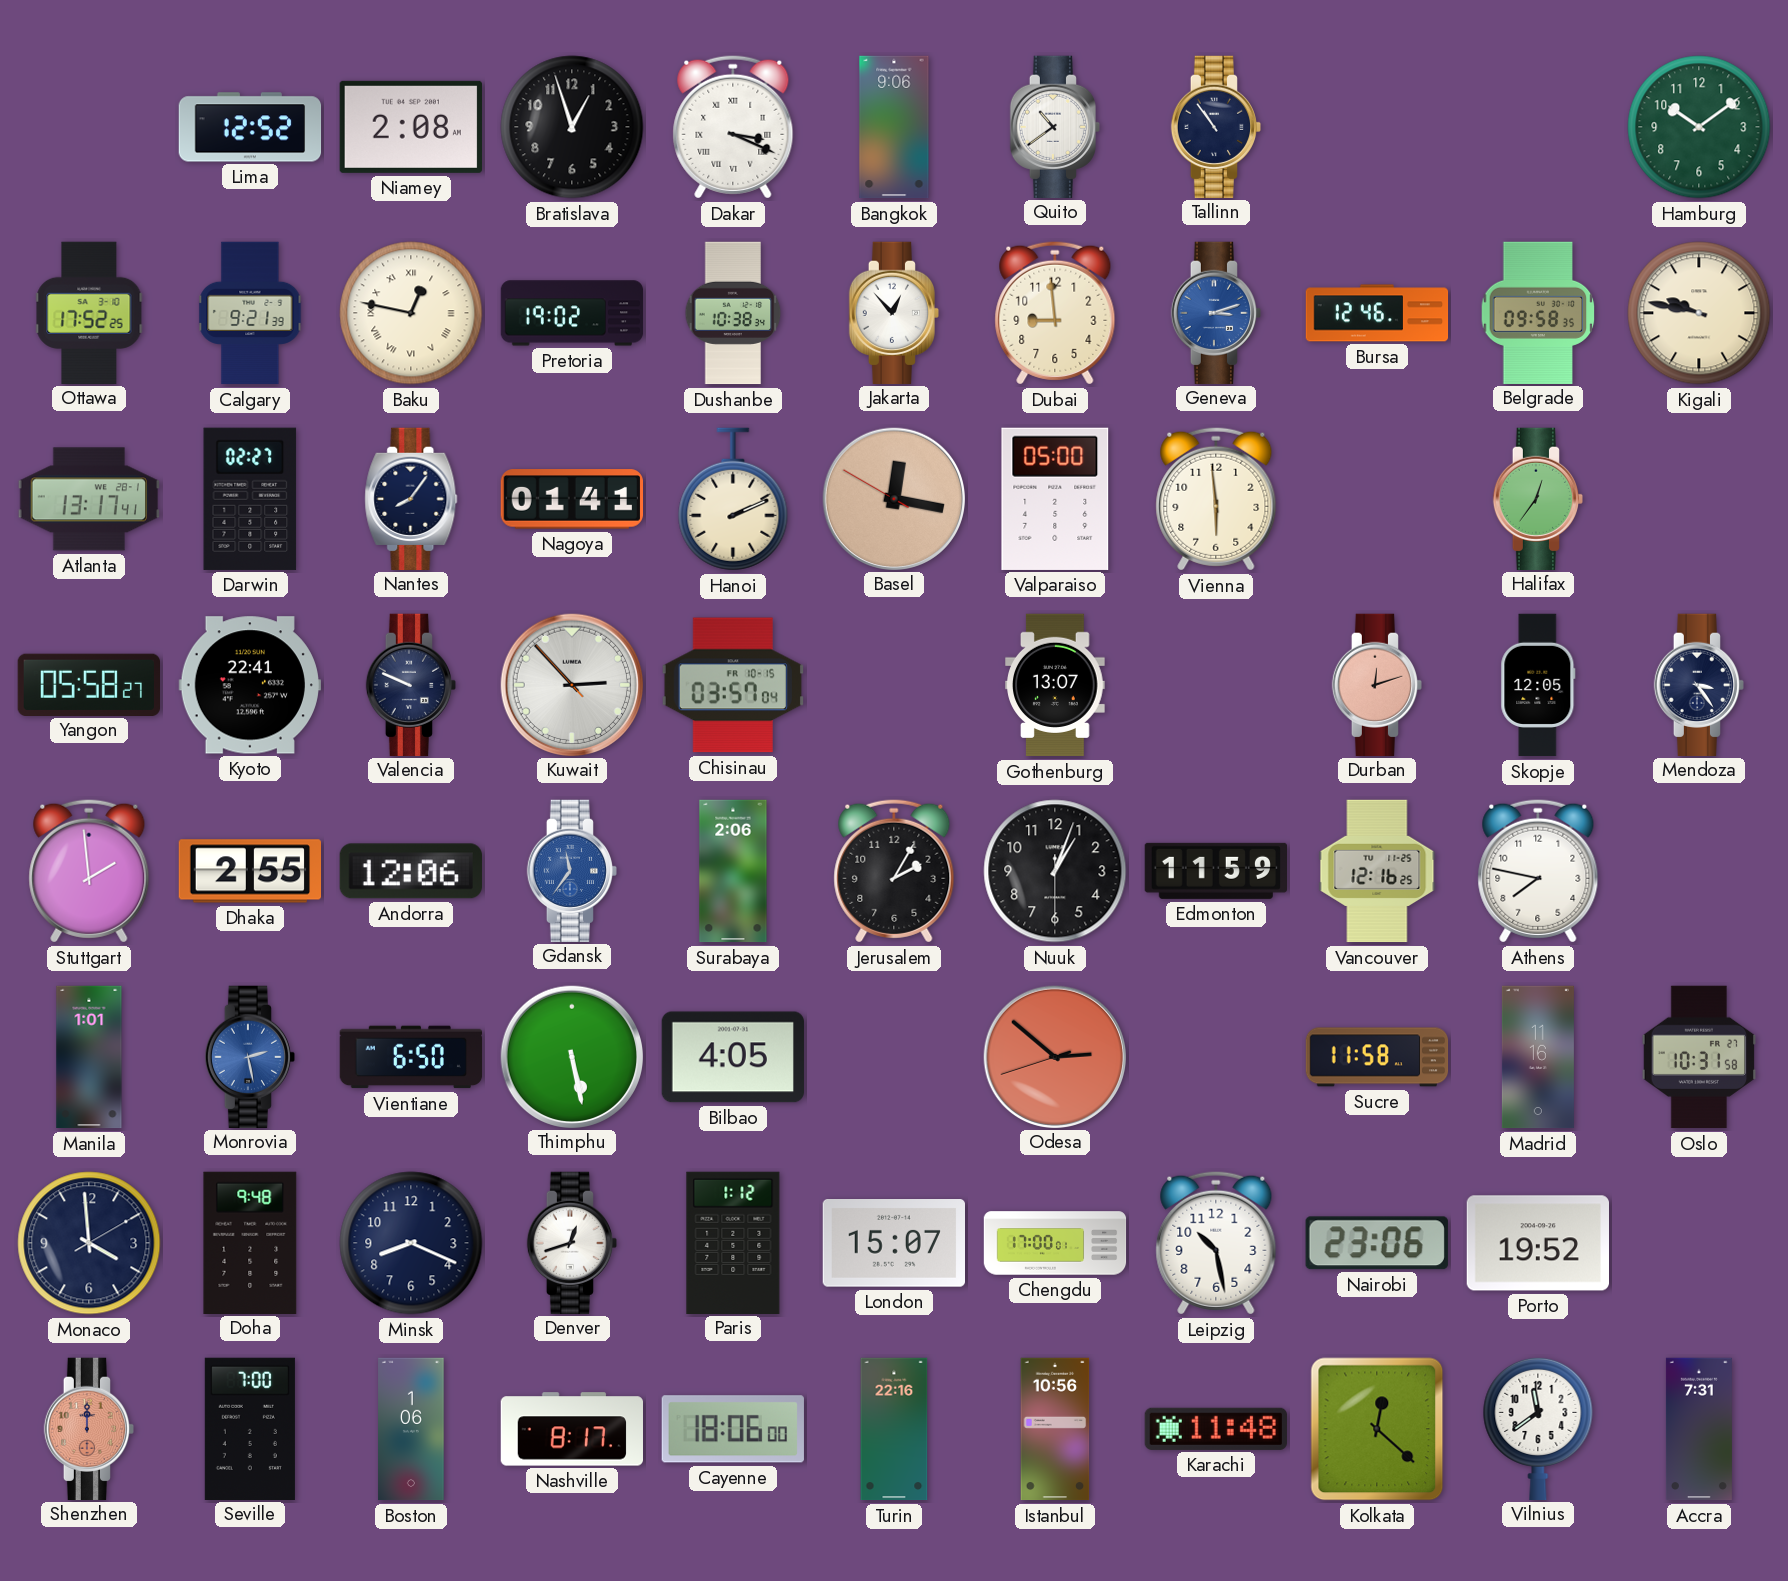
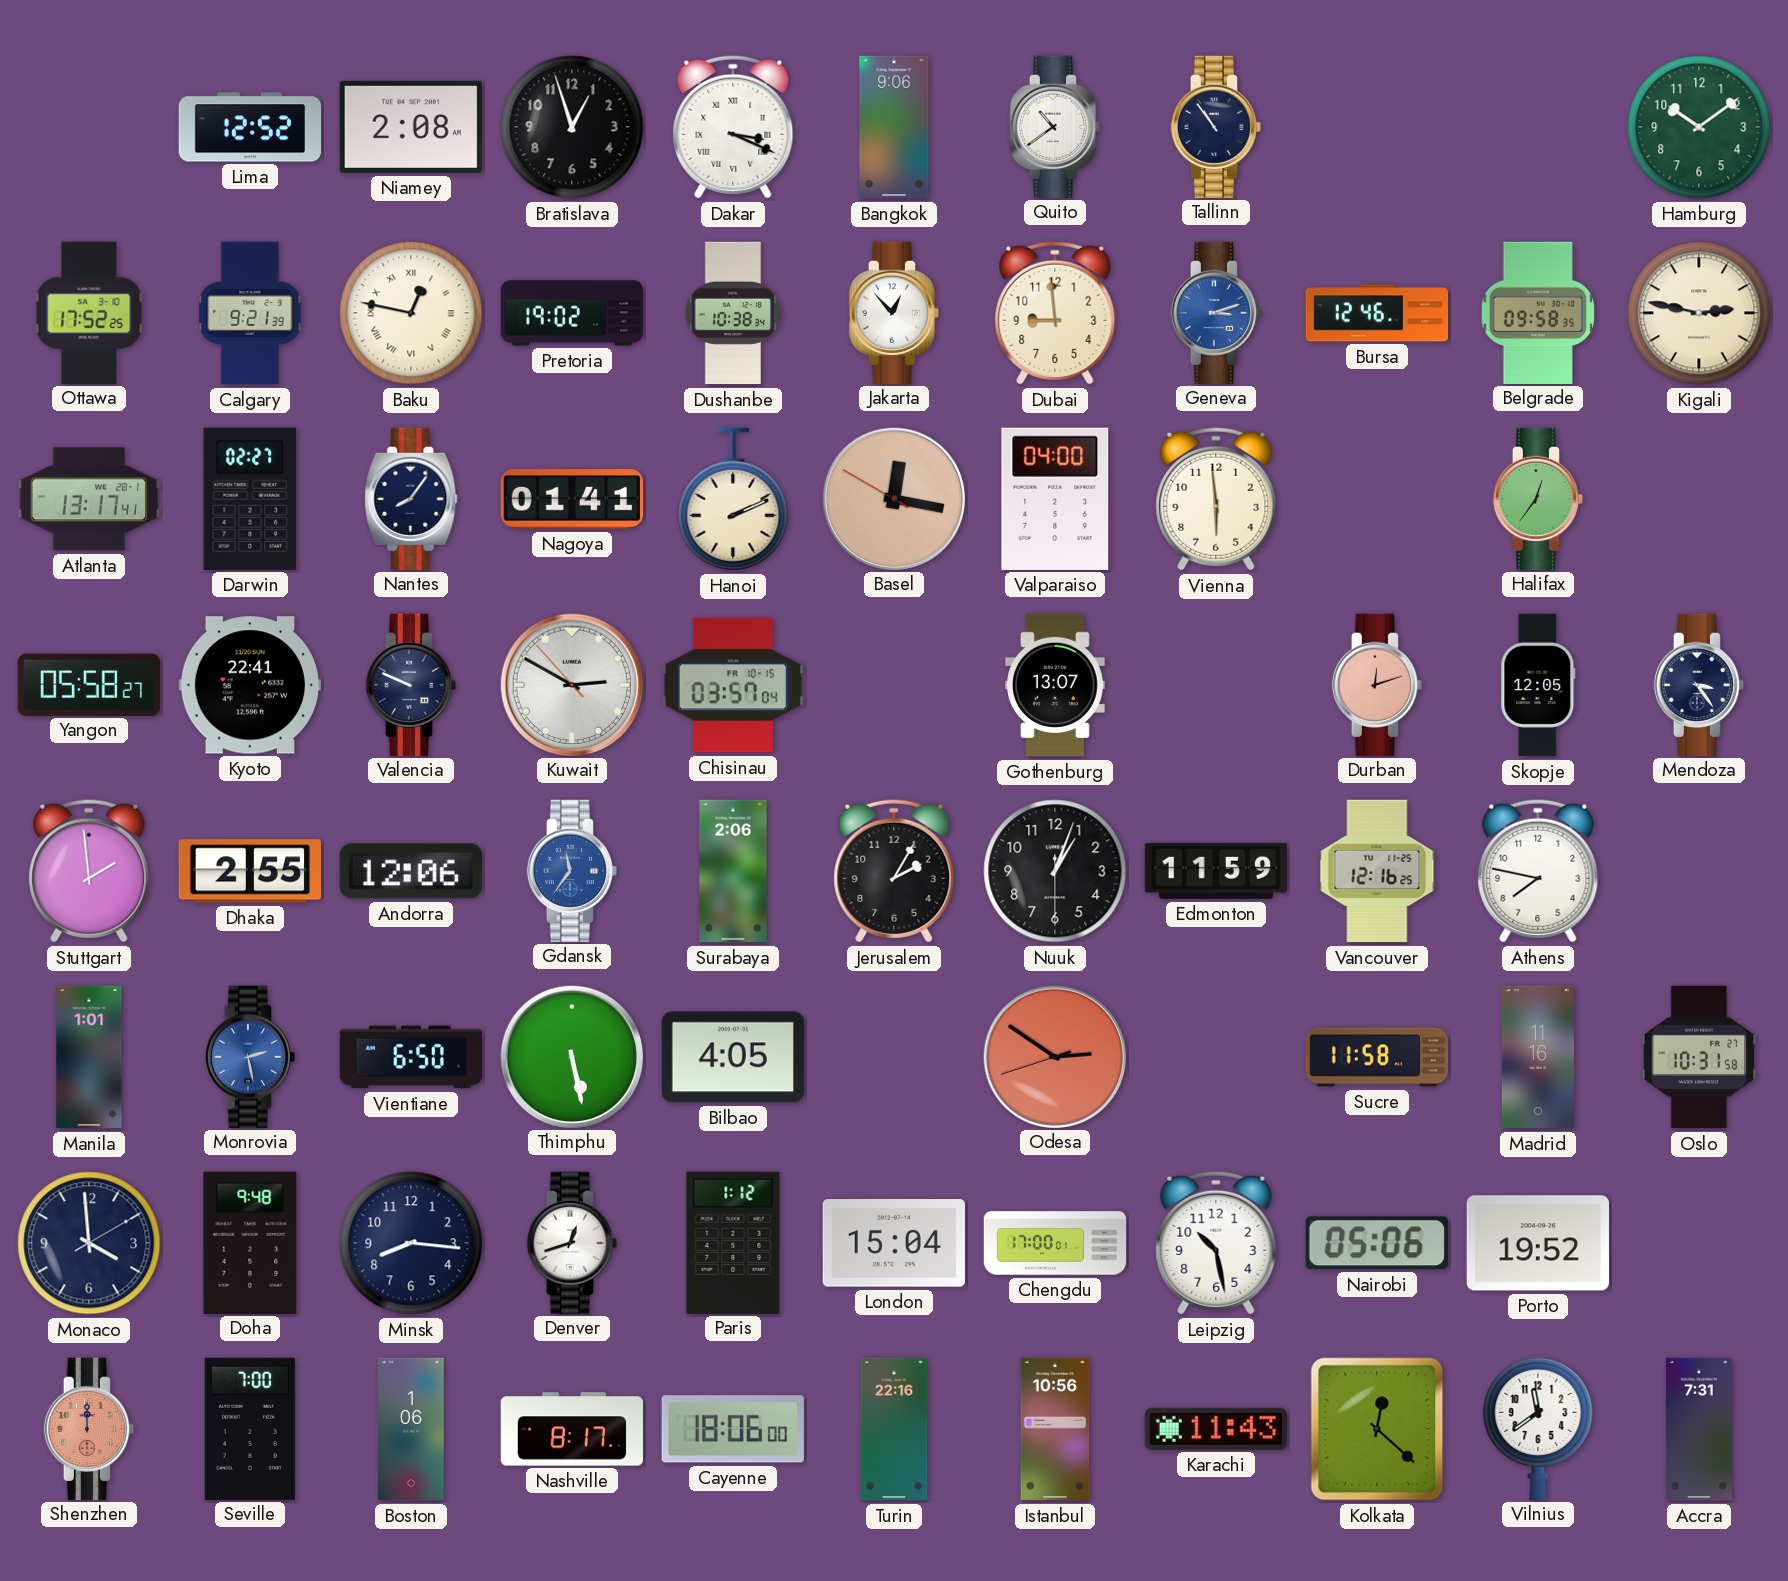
Kigali: 9:47 -> 2:47
Valparaiso: 05:00 -> 04:00
Kuwait: 2:52 -> 2:49
Odesa: 2:51 -> 2:50
Minsk: 8:19 -> 8:16
London: 15:07 -> 15:04
Nairobi: 23:06 -> 05:06
Karachi: 11:48 -> 11:43
